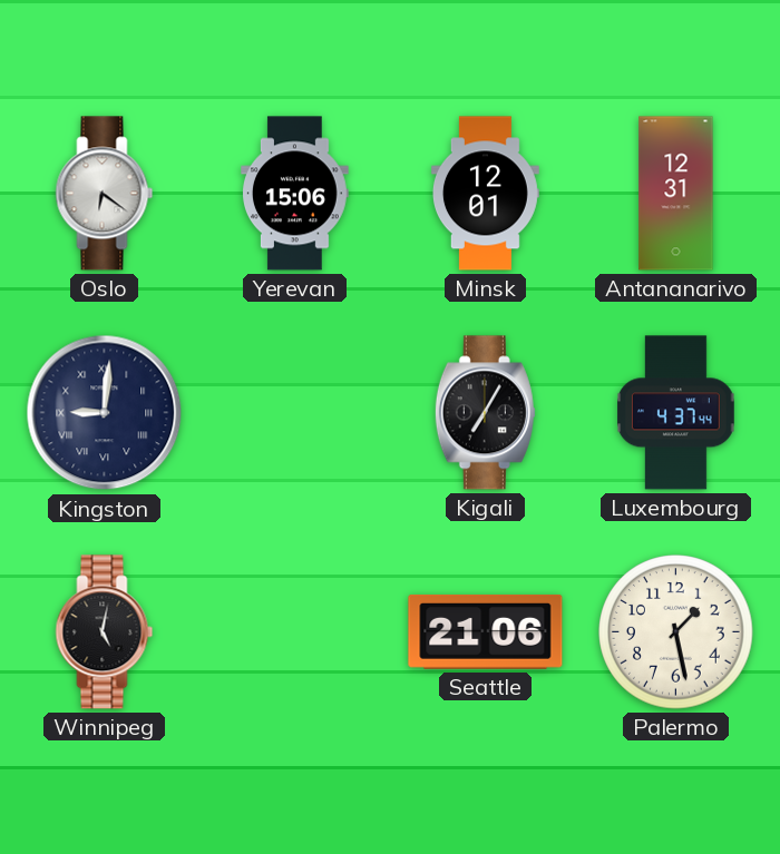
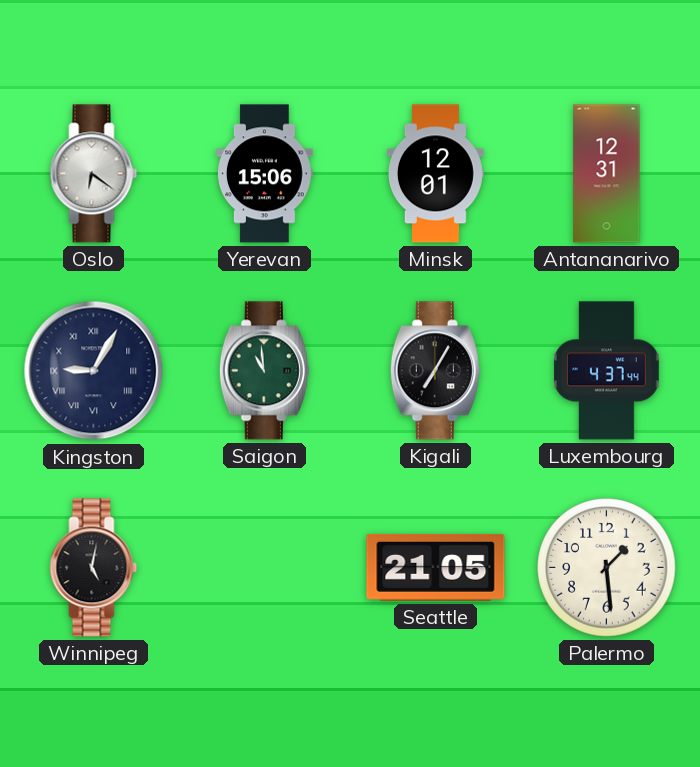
Kingston: 9:01 -> 9:05
Saigon: none -> 10:59
Seattle: 21:06 -> 21:05
Palermo: 1:28 -> 1:29
